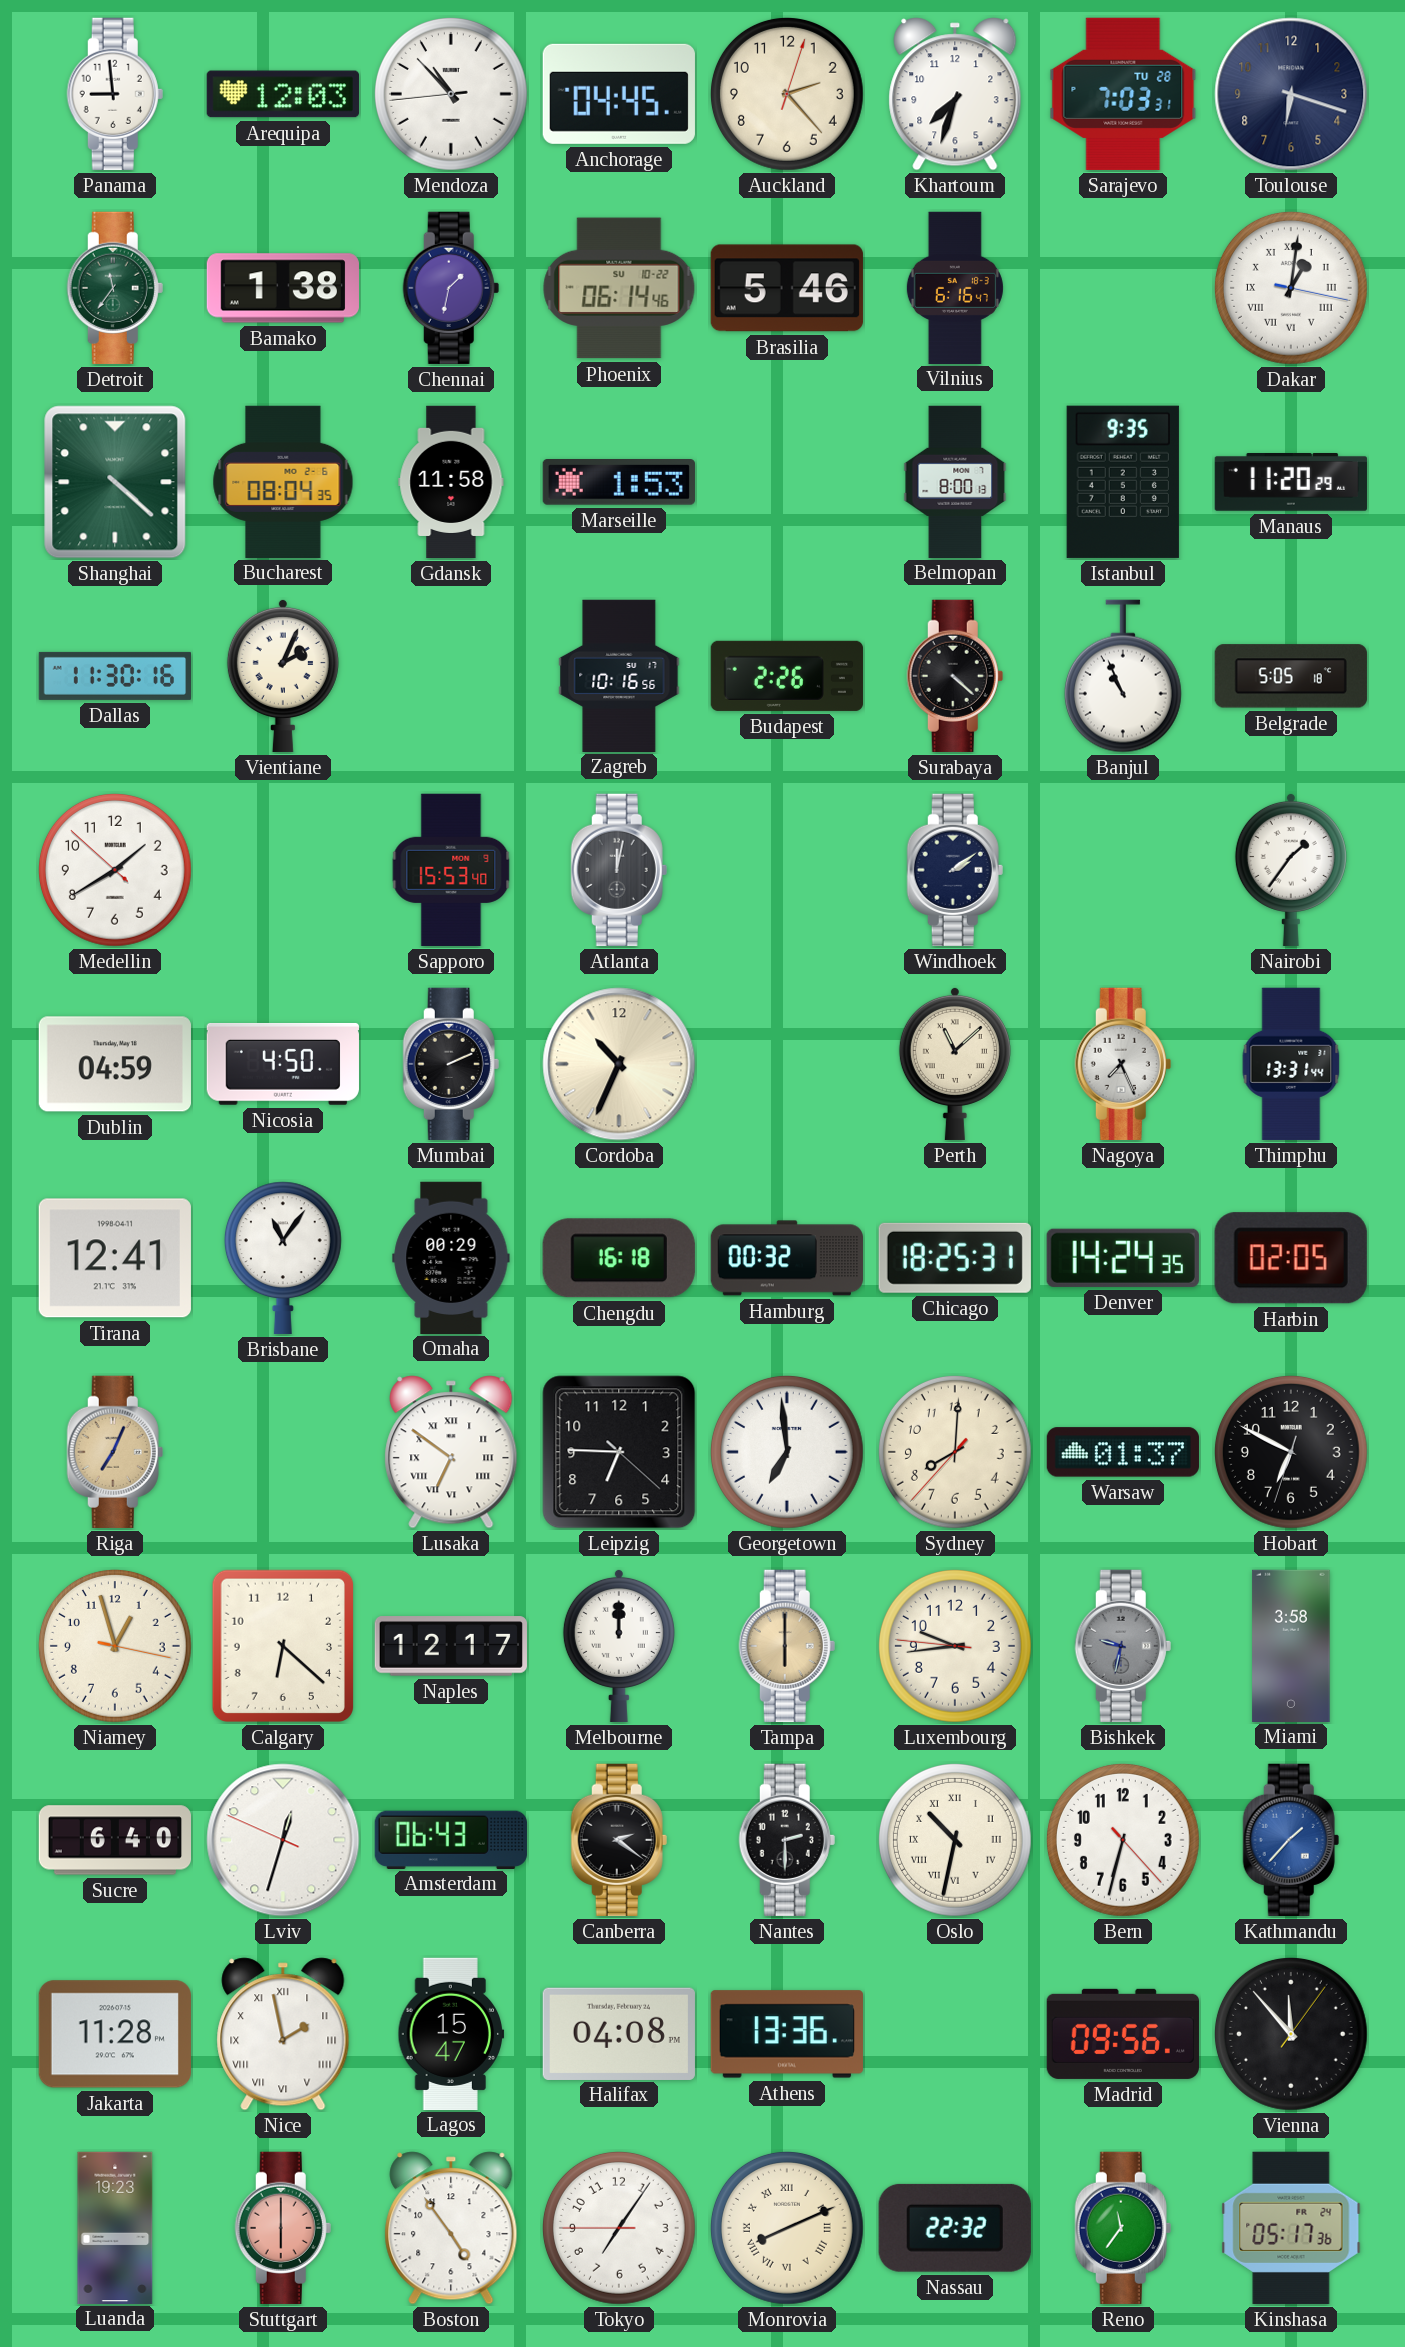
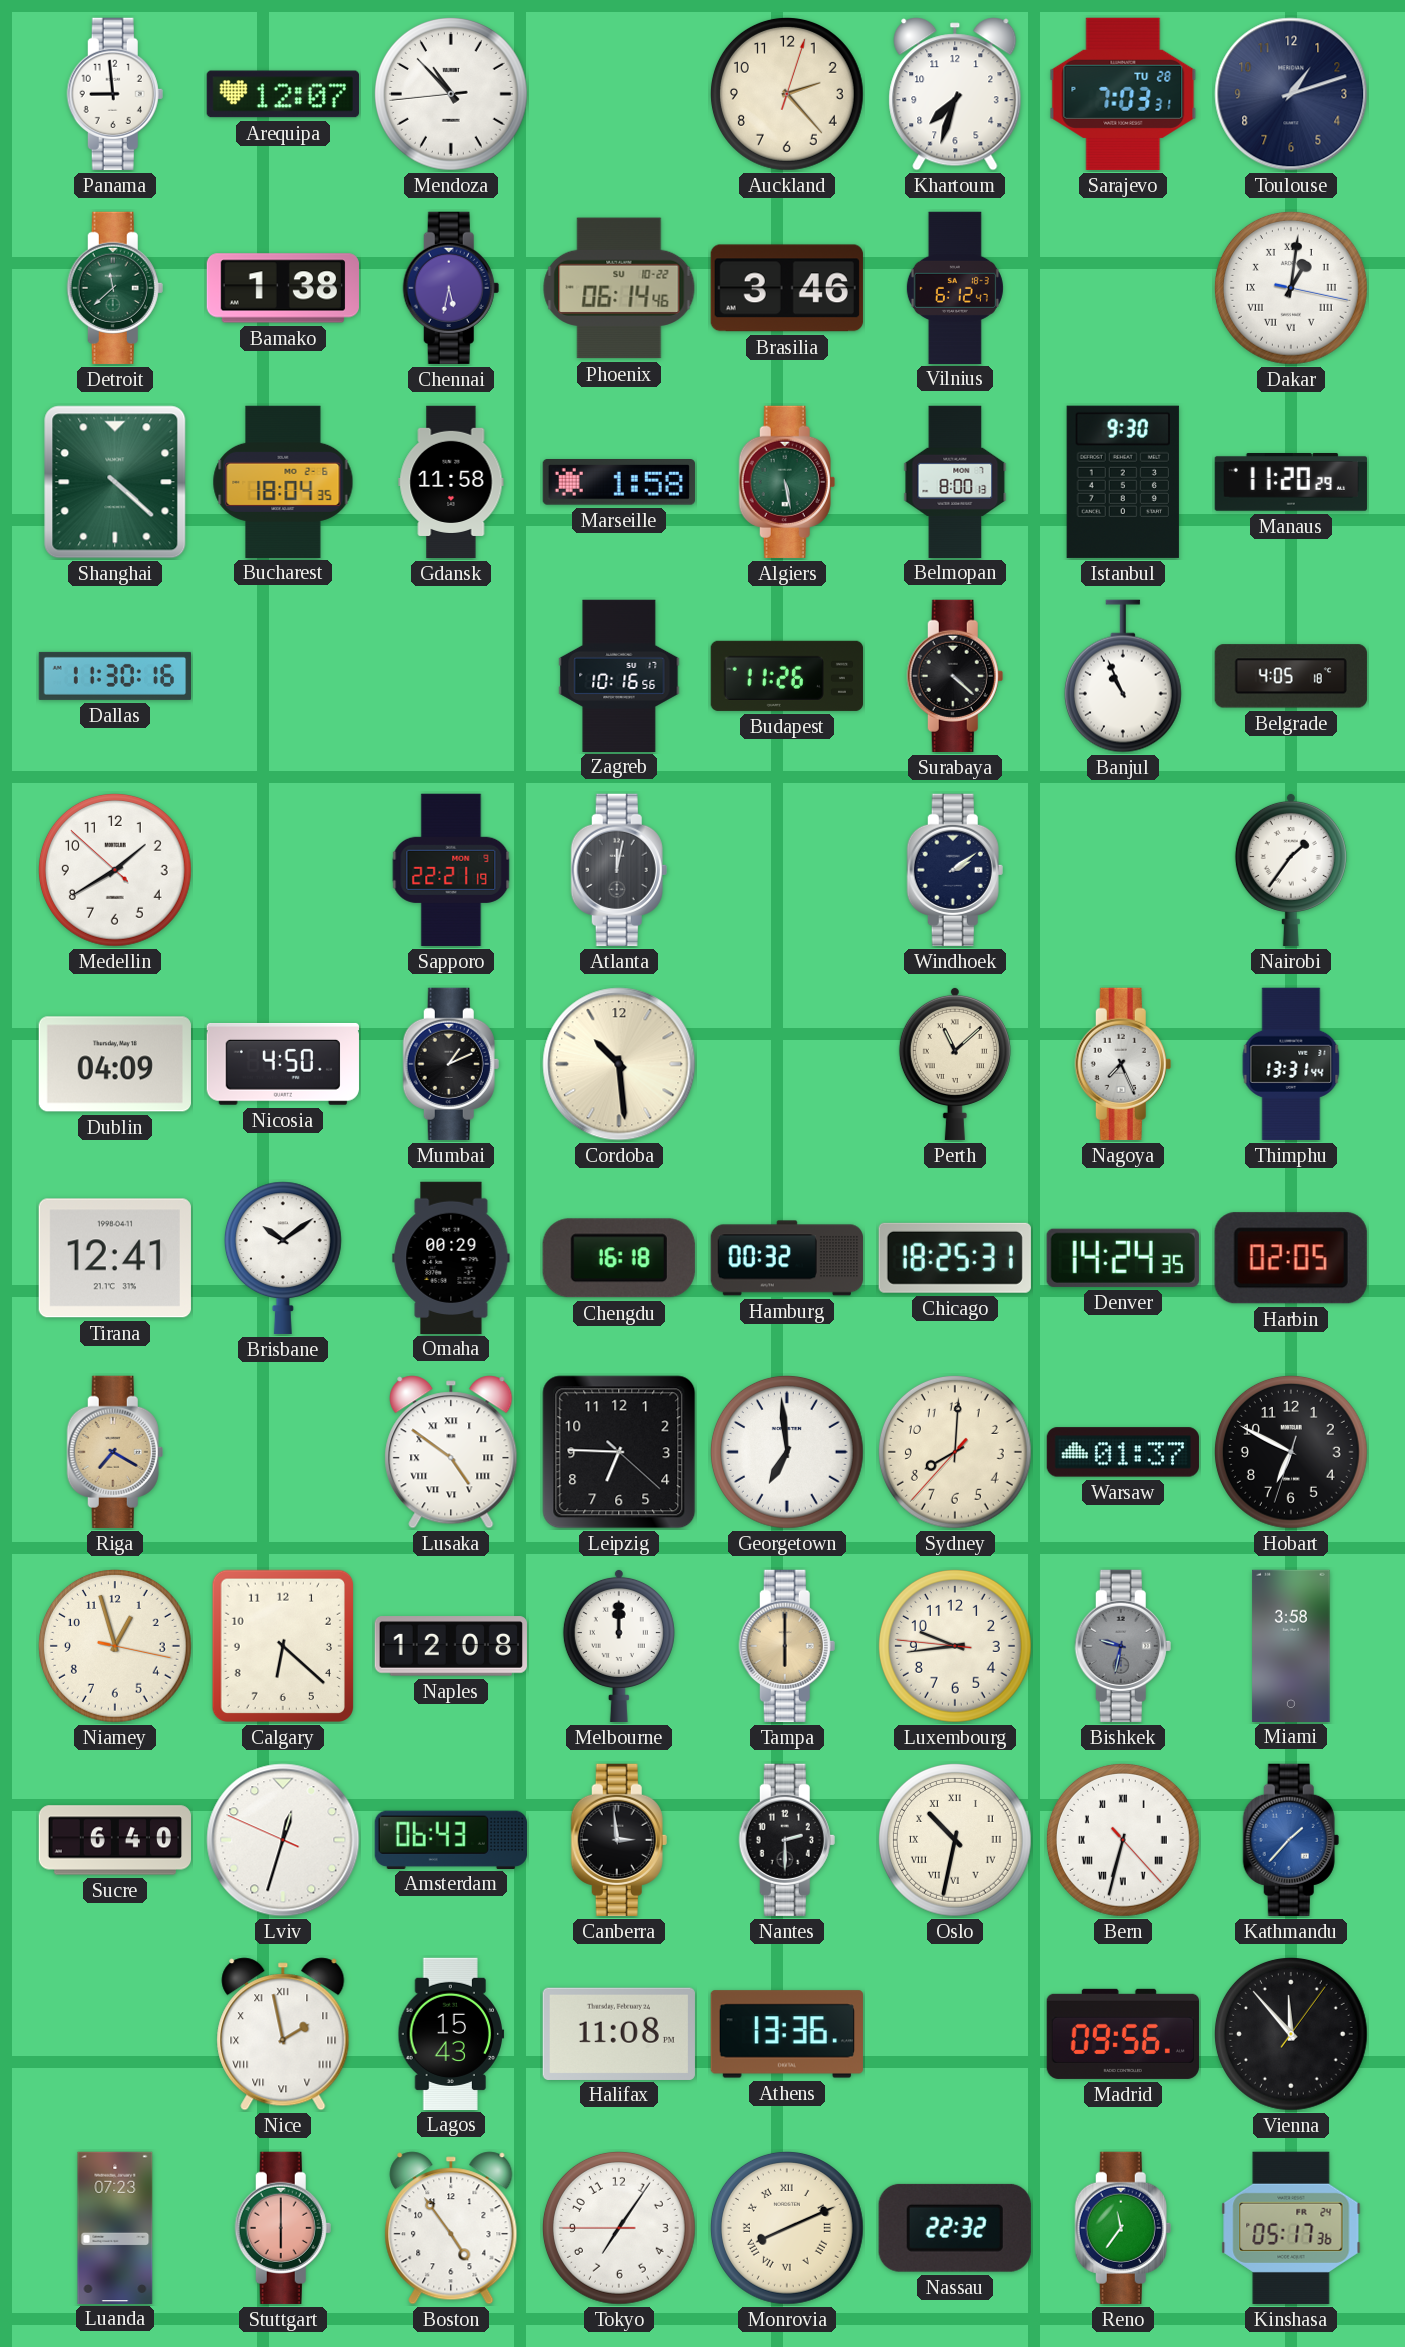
Arequipa: 12:03 -> 12:07
Anchorage: 04:45 -> none
Toulouse: 6:18 -> 1:12
Detroit: 11:36 -> 11:38
Chennai: 1:32 -> 5:32
Brasilia: 5:46 -> 3:46
Vilnius: 6:16 -> 6:12
Bucharest: 08:04 -> 18:04
Marseille: 1:53 -> 1:58
Algiers: none -> 5:28
Istanbul: 9:35 -> 9:30
Vientiane: 2:04 -> none
Budapest: 2:26 -> 11:26
Belgrade: 5:05 -> 4:05
Sapporo: 15:53 -> 22:21
Dublin: 04:59 -> 04:09
Mumbai: 2:11 -> 1:11
Cordoba: 10:34 -> 10:29
Brisbane: 11:06 -> 10:09
Riga: 7:04 -> 7:20
Lusaka: 6:51 -> 4:51
Naples: 12:17 -> 12:08
Canberra: 2:21 -> 2:59
Bern numerals: Arabic -> Roman
Jakarta: 11:28 -> none
Lagos: 15:47 -> 15:43
Halifax: 04:08 -> 11:08
Luanda: 19:23 -> 07:23
